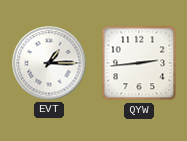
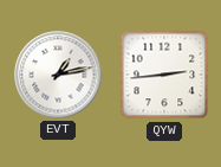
EVT: 1:15 -> 1:13
